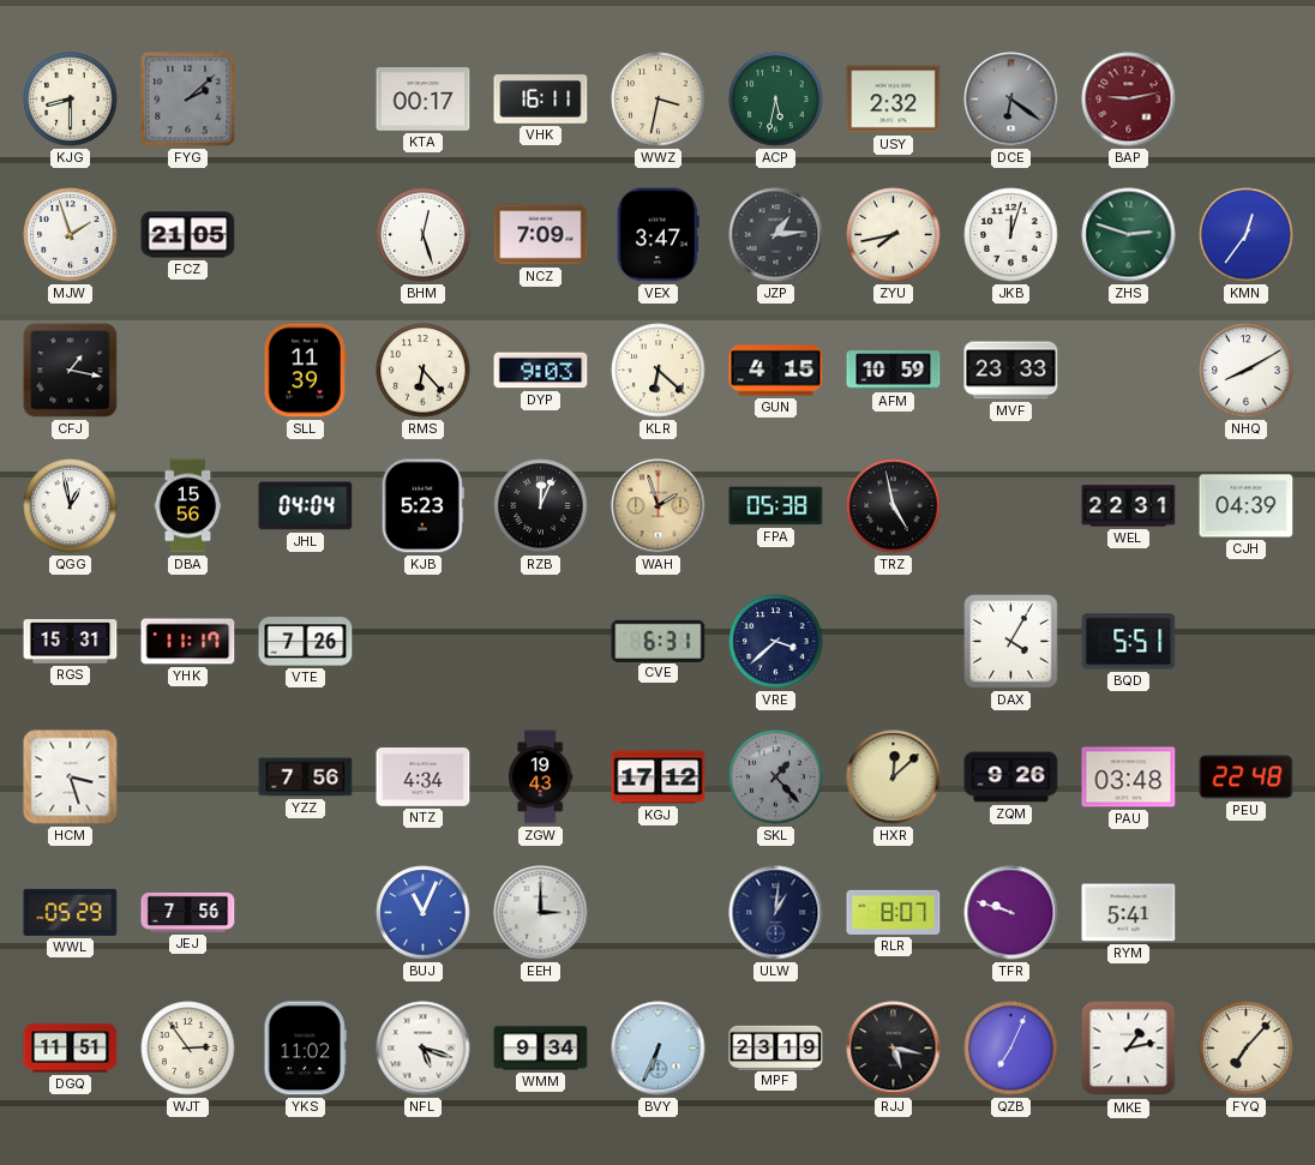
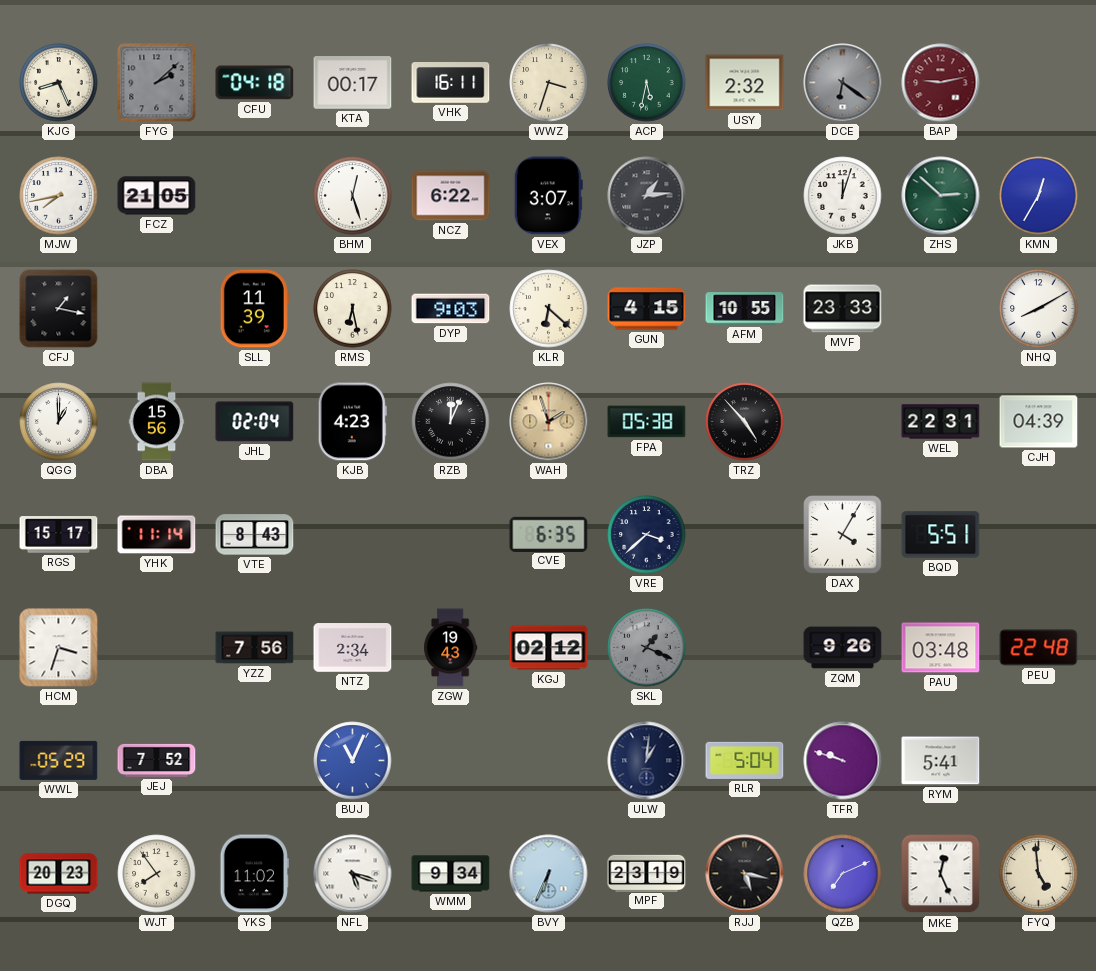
KJG: 8:30 -> 8:26
CFU: none -> 04:18
WWZ: 3:32 -> 3:33
MJW: 1:57 -> 7:43
NCZ: 7:09 -> 6:22
VEX: 3:47 -> 3:07
ZYU: 7:43 -> none
ZHS: 2:48 -> 2:52
KMN: 12:36 -> 12:35
RMS: 6:23 -> 6:28
AFM: 10:59 -> 10:55
QGG: 12:58 -> 1:00
JHL: 04:04 -> 02:04
KJB: 5:23 -> 4:23
TRZ: 4:58 -> 4:53
RGS: 15:31 -> 15:17
YHK: 11:17 -> 11:14
VTE: 7:26 -> 8:43
CVE: 6:31 -> 6:35
HCM: 3:27 -> 3:33
NTZ: 4:34 -> 2:34
KGJ: 17:12 -> 02:12
SKL: 1:23 -> 1:19
HXR: 12:08 -> none
JEJ: 7:56 -> 7:52
EEH: 3:00 -> none
RLR: 8:07 -> 5:04
DGQ: 11:51 -> 20:23
WJT: 2:54 -> 7:54
QZB: 7:04 -> 7:11
MKE: 1:13 -> 12:26
FYQ: 7:07 -> 4:59
